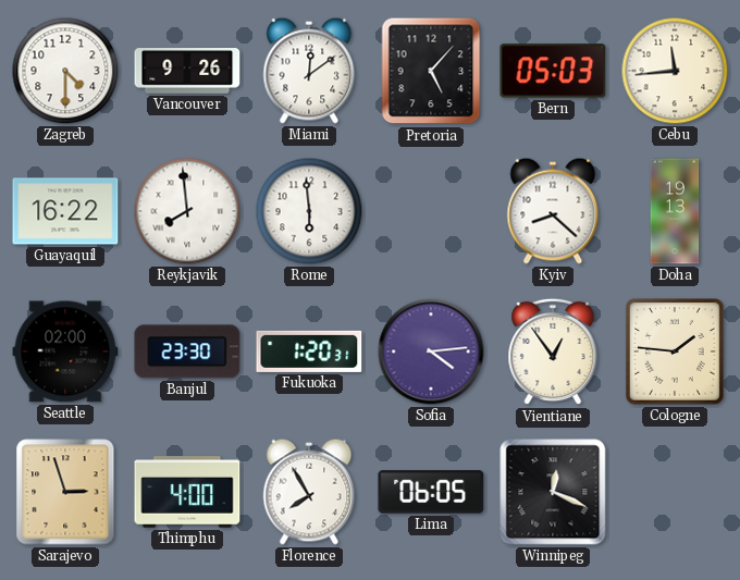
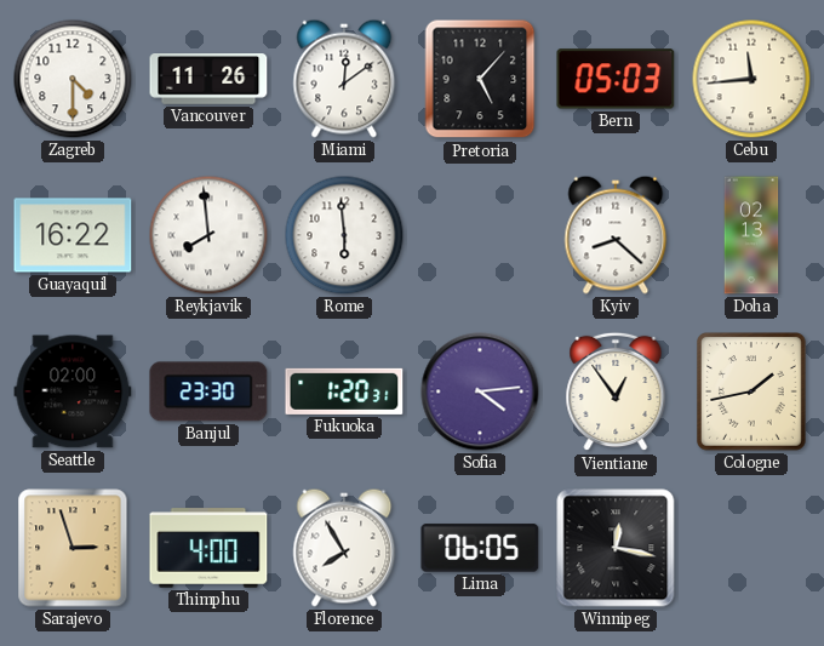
Vancouver: 9:26 -> 11:26
Doha: 19:13 -> 02:13
Cologne: 1:46 -> 1:43
Winnipeg: 12:19 -> 12:17
